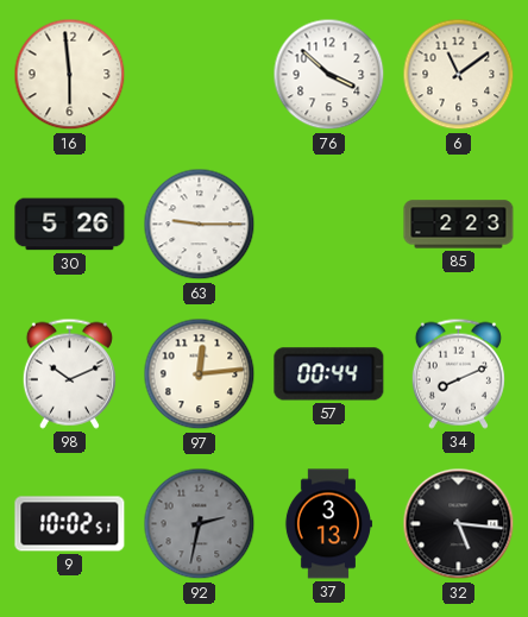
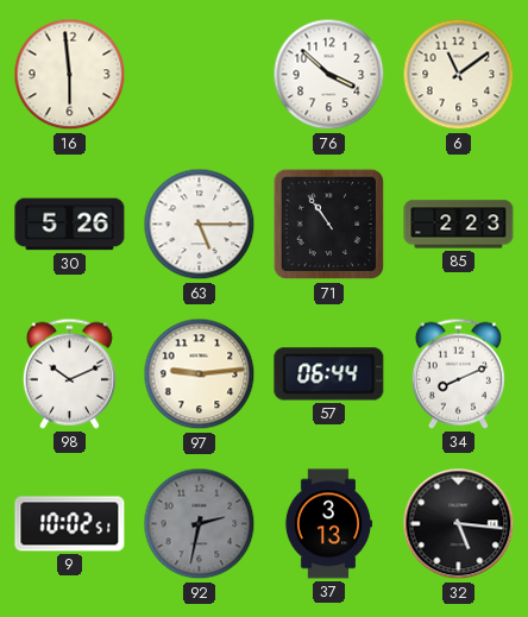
63: 9:15 -> 5:15
71: none -> 10:54
97: 12:14 -> 9:14
57: 00:44 -> 06:44
